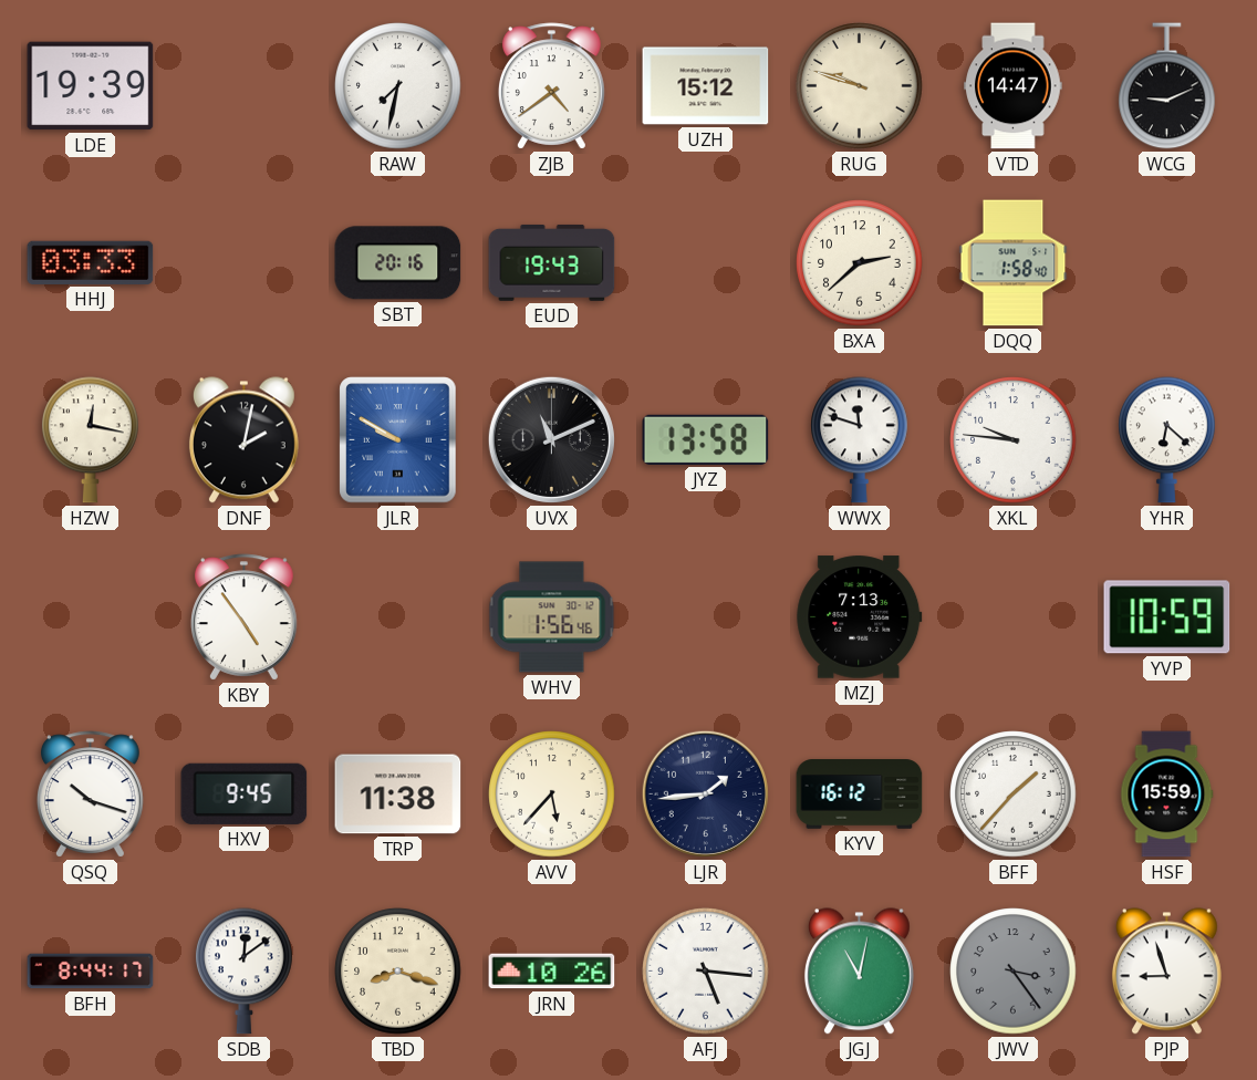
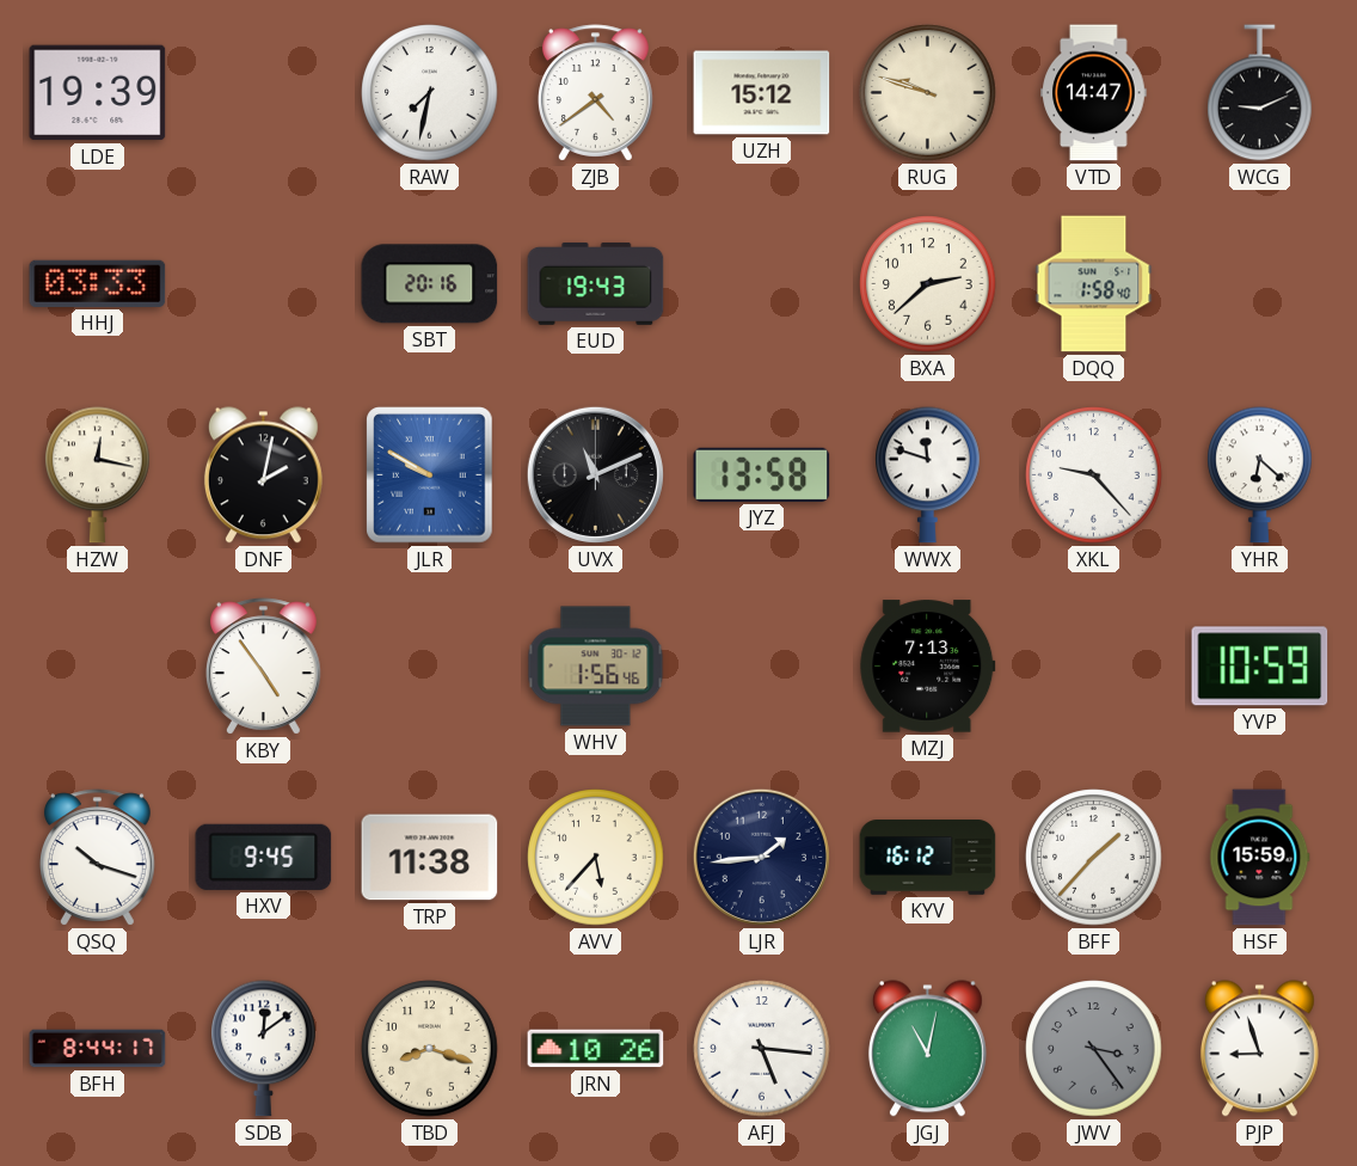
XKL: 9:46 -> 9:23
